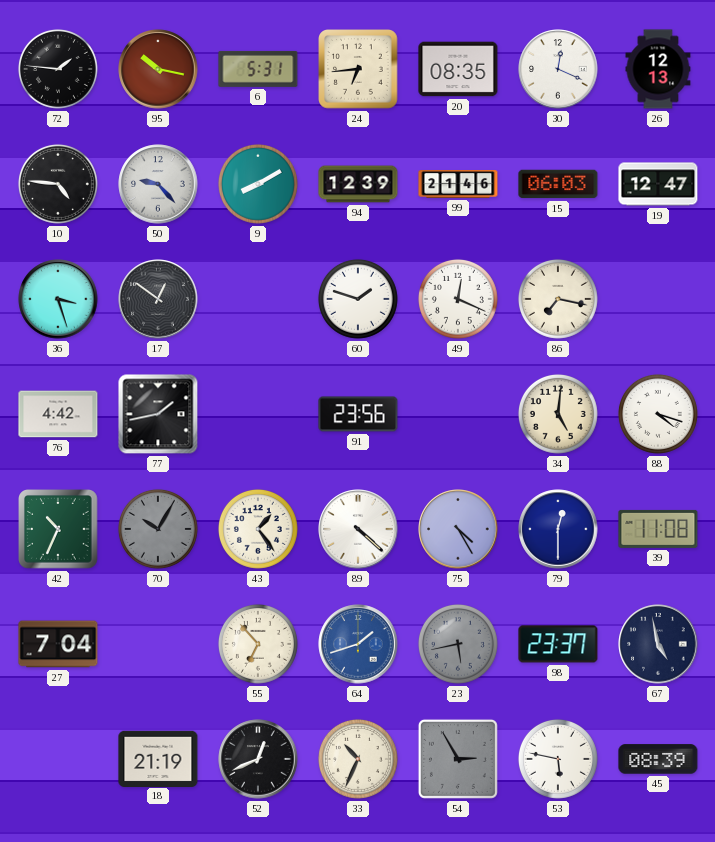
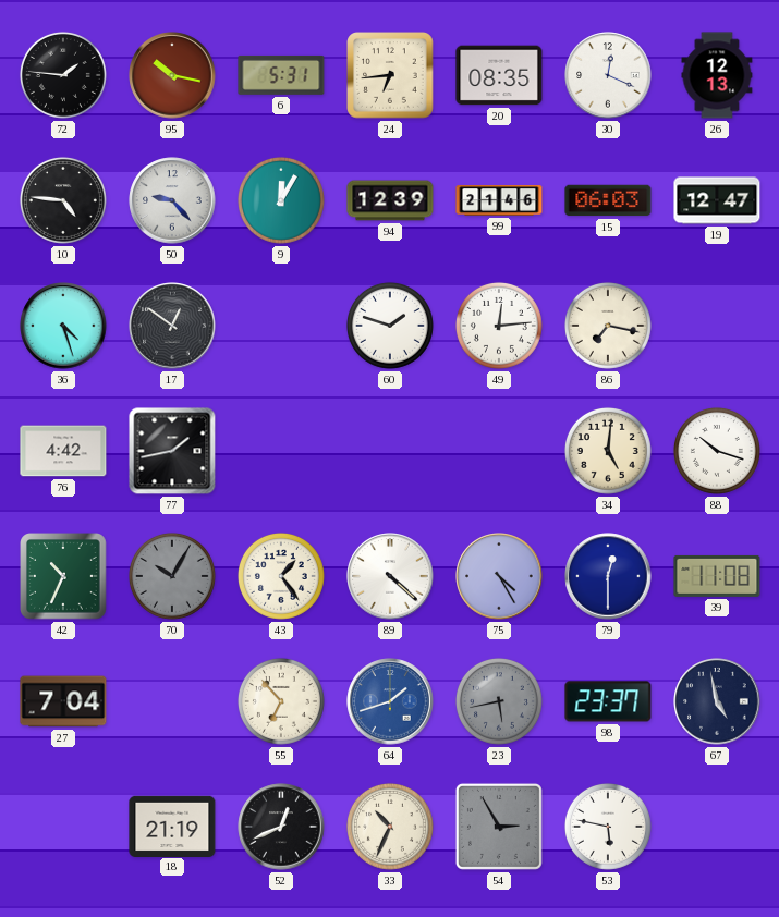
9: 8:10 -> 12:05
36: 3:27 -> 4:27
49: 12:19 -> 12:14
91: 23:56 -> none
88: 4:18 -> 10:18
45: 08:39 -> none
